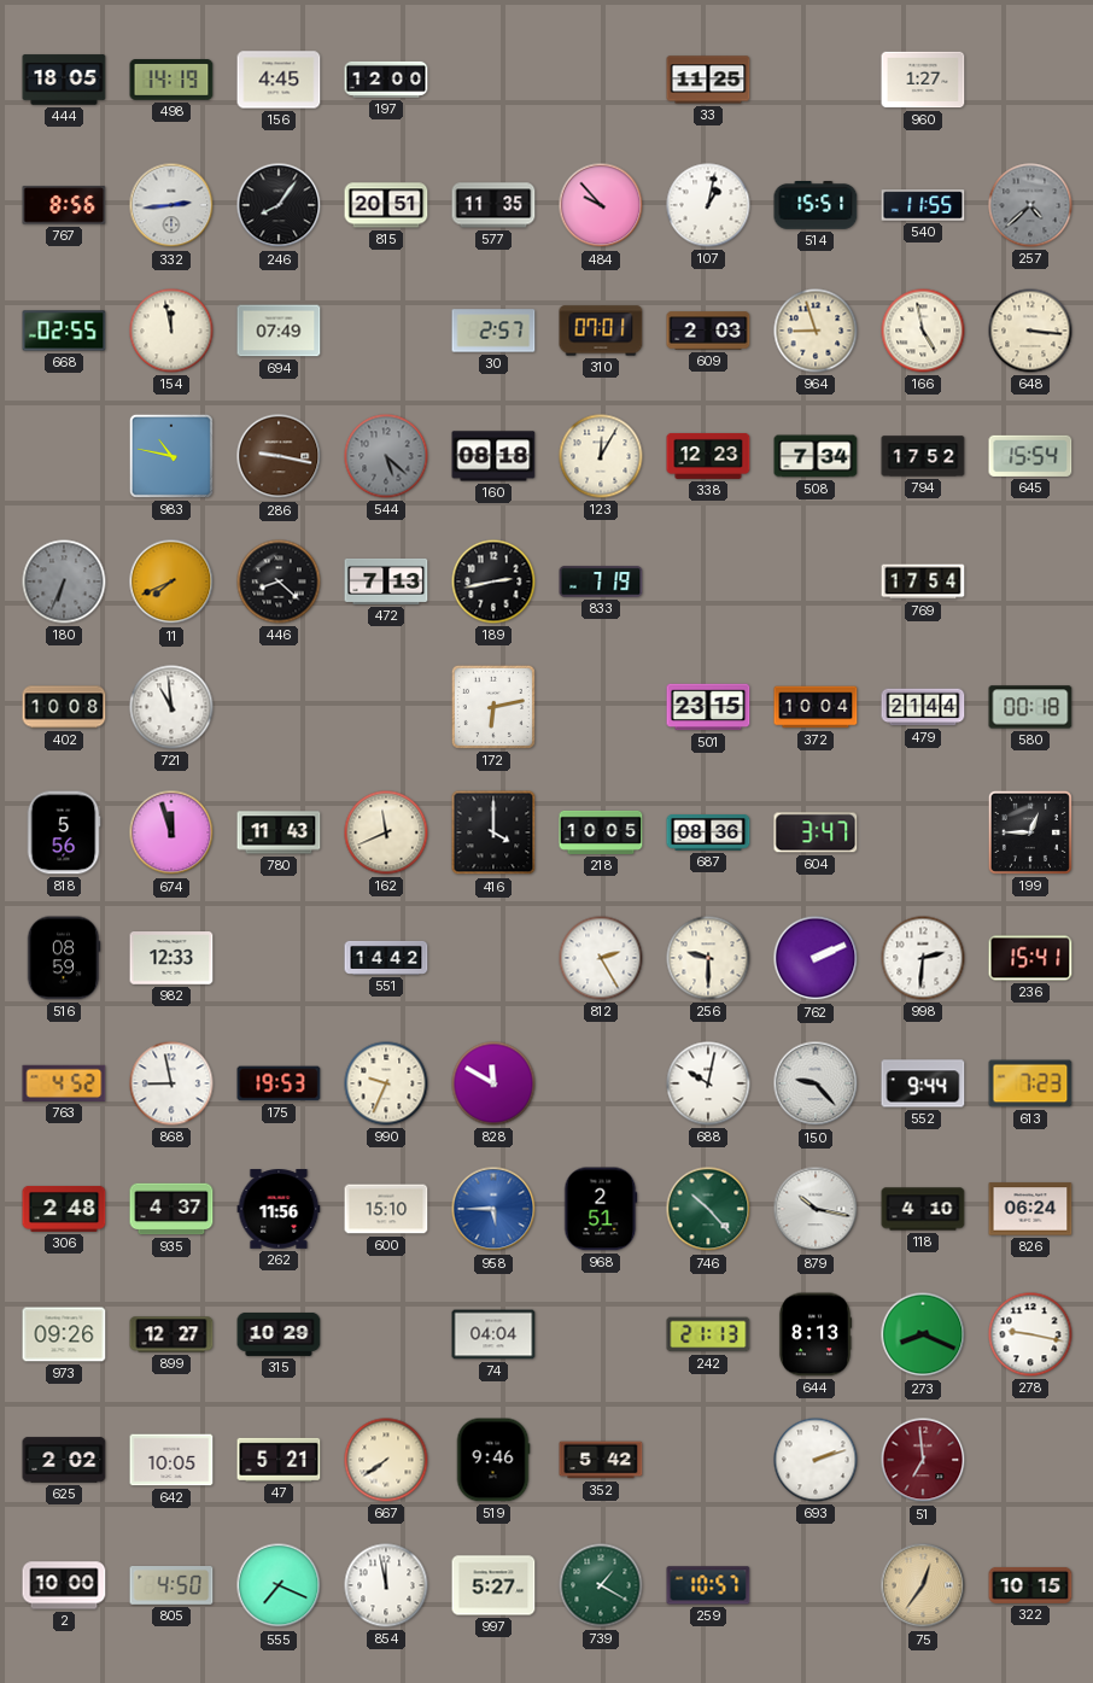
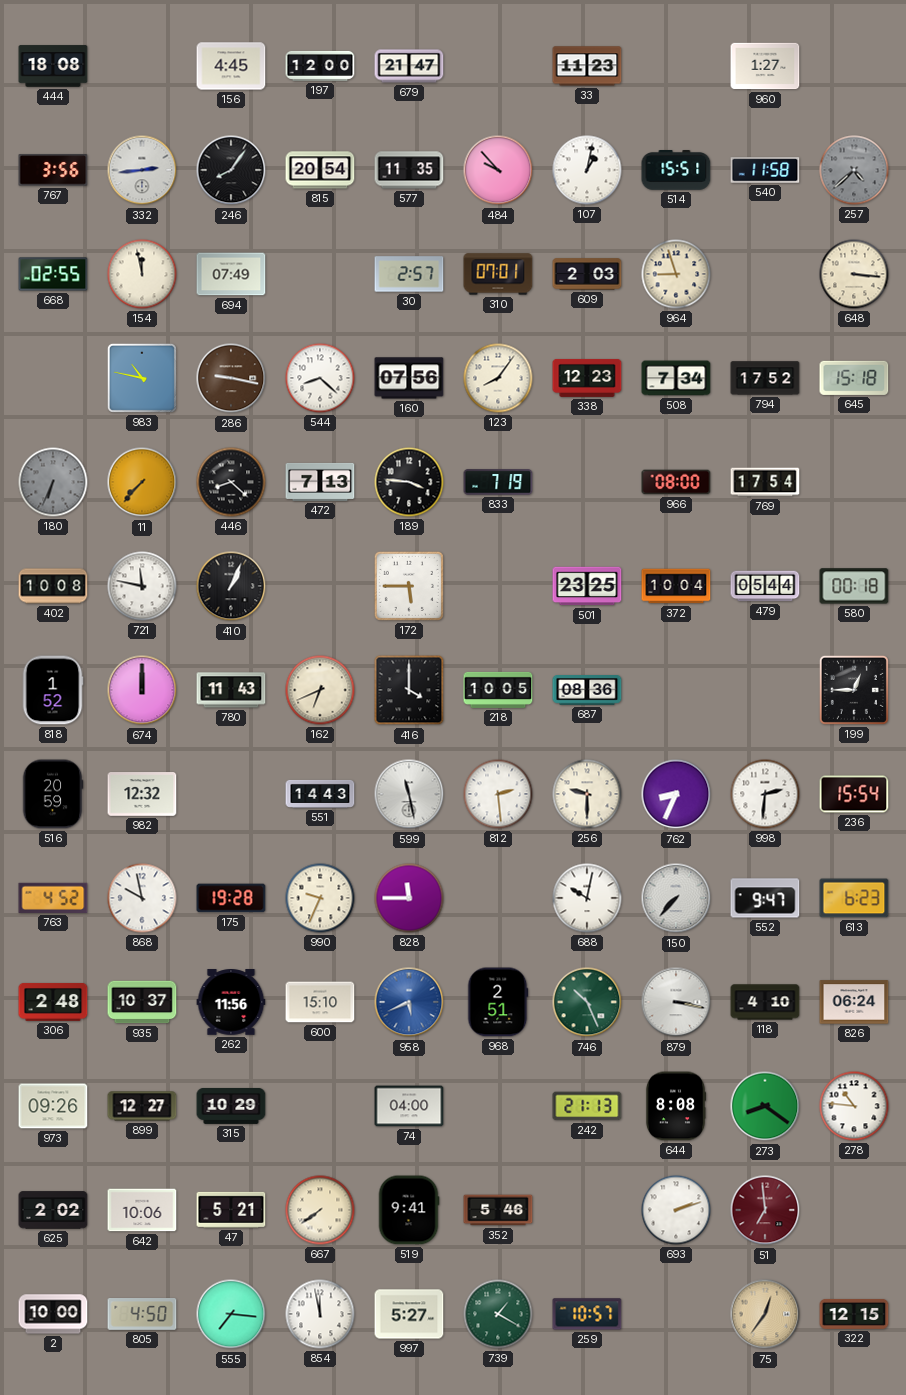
444: 18:05 -> 18:08
498: 14:19 -> none
679: none -> 21:47
33: 11:25 -> 11:23
767: 8:56 -> 3:56
815: 20:51 -> 20:54
540: 11:55 -> 11:58
166: 4:58 -> none
544: 5:22 -> 8:22
544 dial: grey -> white
160: 08:18 -> 07:56
123: 12:05 -> 8:06
645: 15:54 -> 15:18
11: 7:41 -> 7:37
189: 2:43 -> 3:46
966: none -> 08:00
721: 10:59 -> 11:47
410: none -> 1:04
172: 6:13 -> 5:45
501: 23:15 -> 23:25
479: 21:44 -> 05:44
818: 5:56 -> 1:52
674: 11:57 -> 12:00
162: 11:41 -> 6:41
604: 3:47 -> none
516: 08:59 -> 20:59
982: 12:33 -> 12:32
551: 14:42 -> 14:43
599: none -> 11:28
812: 2:25 -> 2:29
762: 2:11 -> 8:34
236: 15:41 -> 15:54
868: 8:58 -> 9:58
175: 19:53 -> 19:28
828: 11:50 -> 11:45
150: 9:23 -> 7:37
552: 9:44 -> 9:47
613: 7:23 -> 6:23
935: 4:37 -> 10:37
958: 5:45 -> 5:41
746: 10:23 -> 10:26
879: 10:17 -> 3:17
74: 04:04 -> 04:00
644: 8:13 -> 8:08
273: 8:19 -> 8:21
278: 9:17 -> 10:46
642: 10:05 -> 10:06
519: 9:46 -> 9:41
352: 5:42 -> 5:46
555: 7:19 -> 7:16
322: 10:15 -> 12:15
